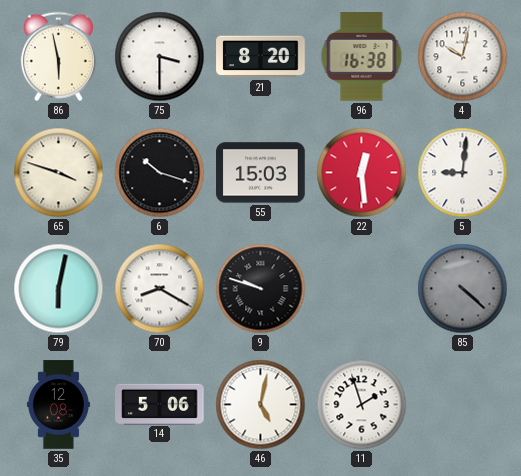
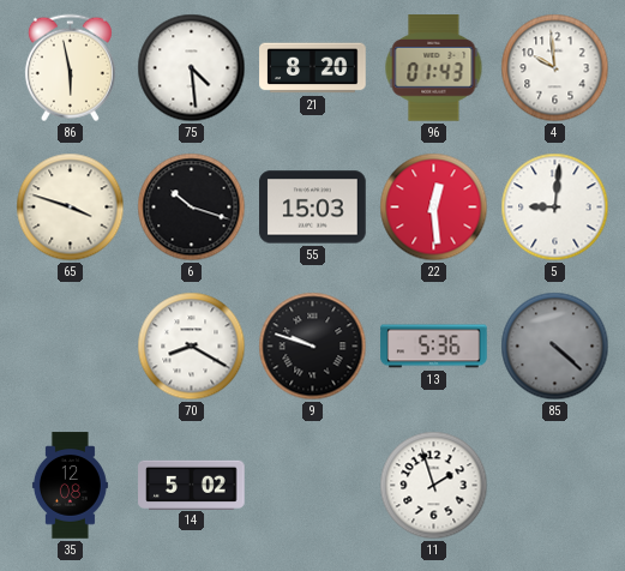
75: 3:30 -> 4:29
96: 16:38 -> 01:43
4: 10:02 -> 9:59
79: 6:02 -> none
13: none -> 5:36
14: 5:06 -> 5:02
46: 5:02 -> none
